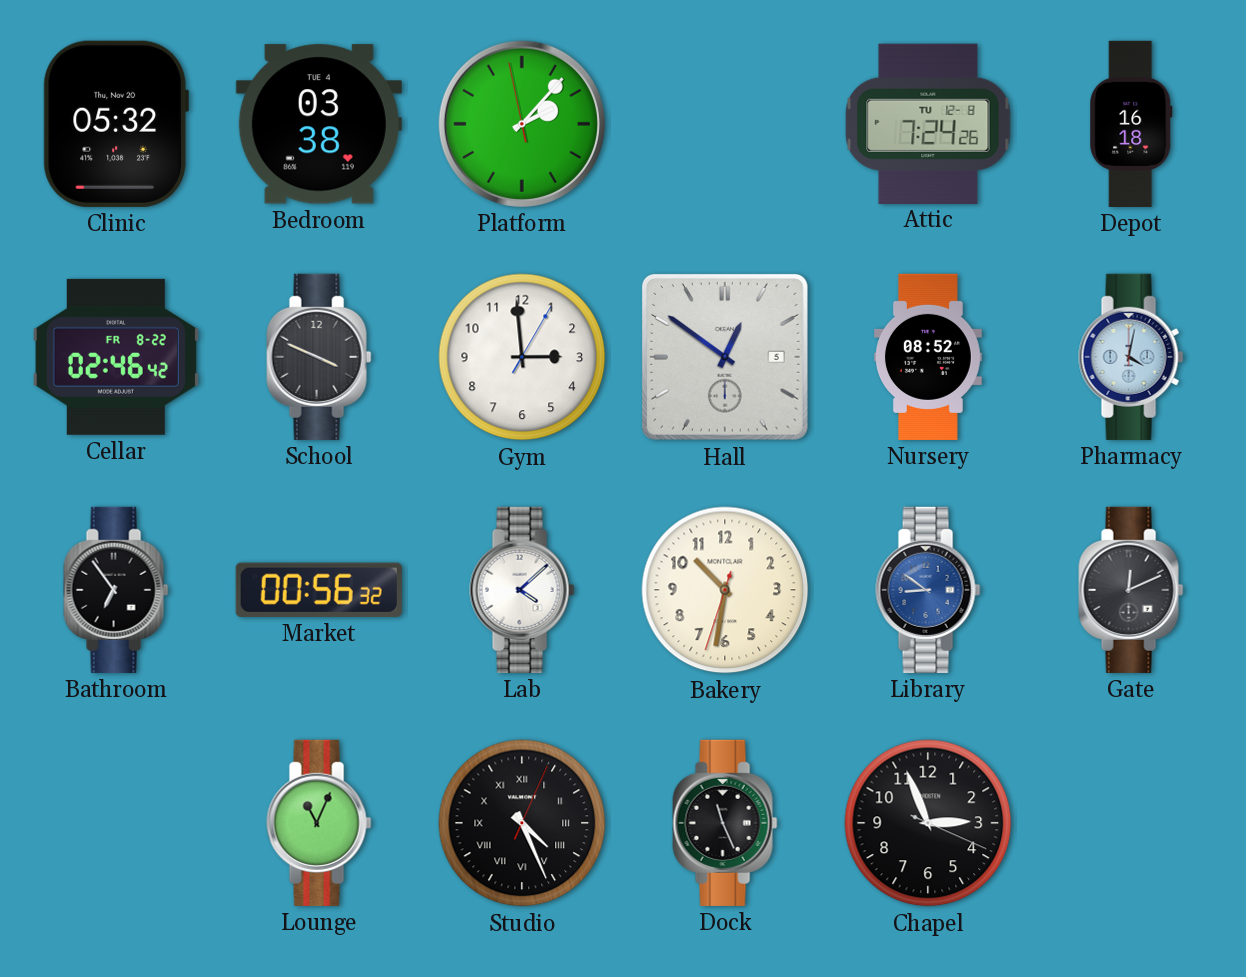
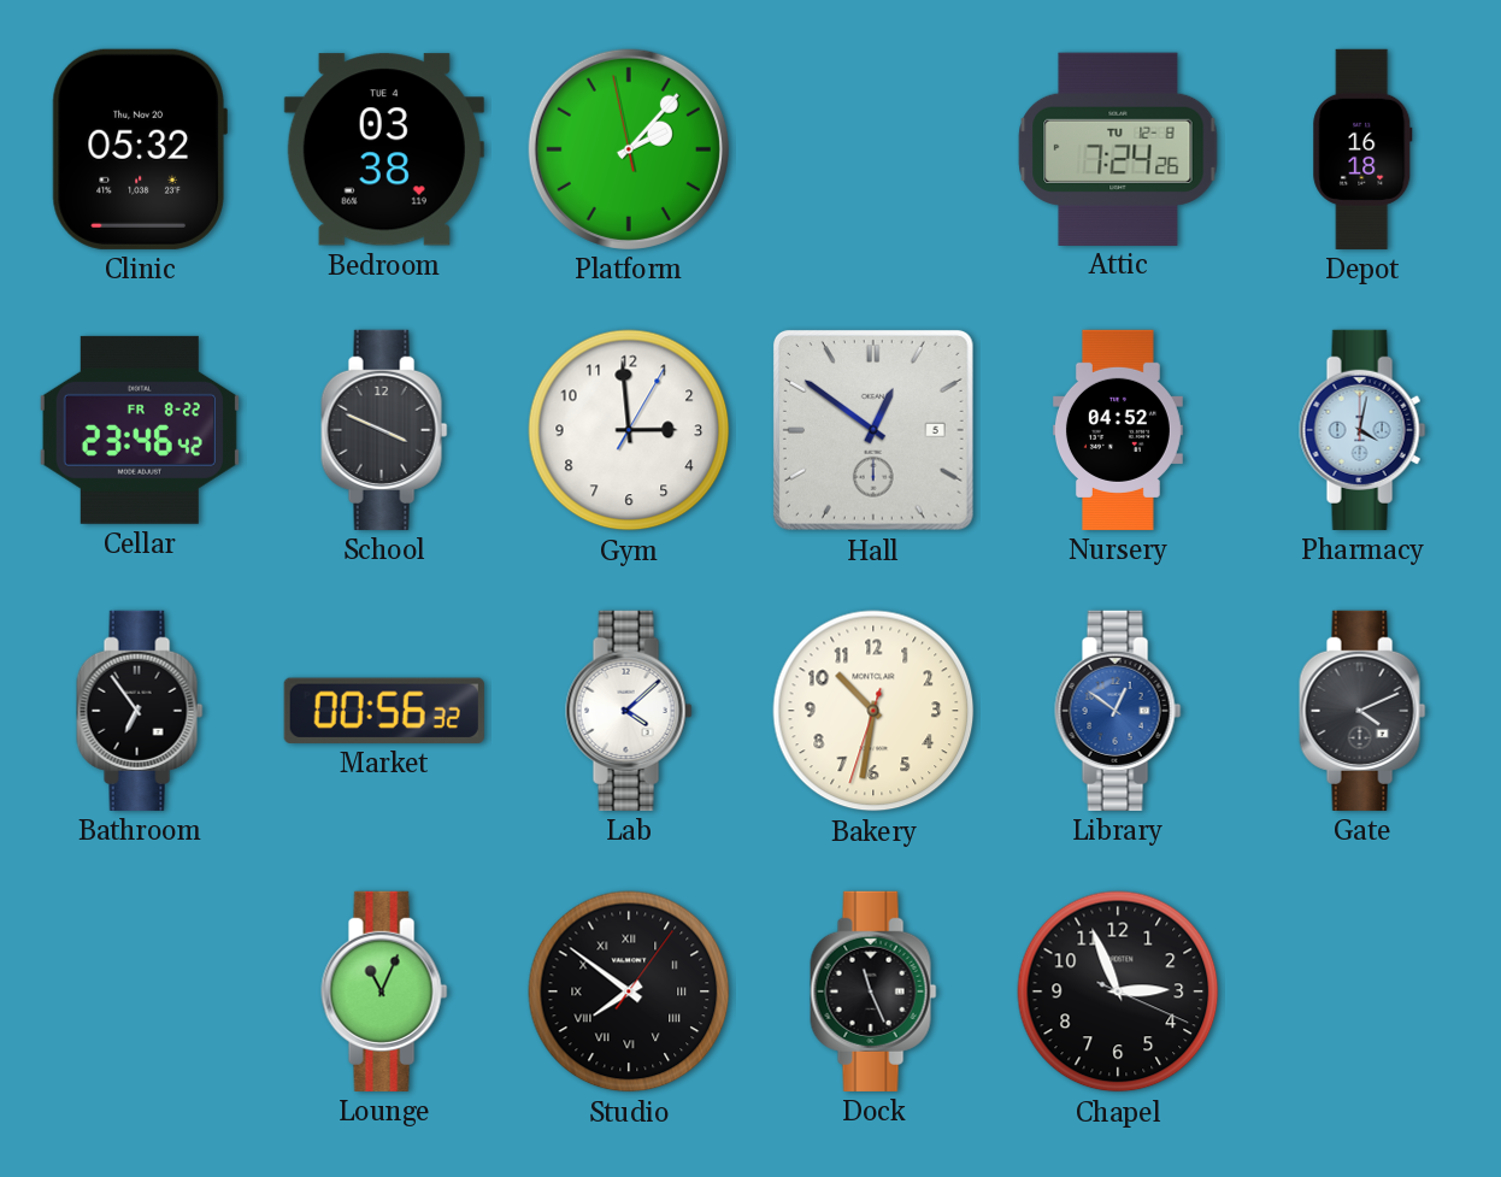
Cellar: 02:46 -> 23:46
Nursery: 08:52 -> 04:52
Library: 8:51 -> 12:51
Gate: 12:11 -> 4:11
Studio: 4:26 -> 7:51
